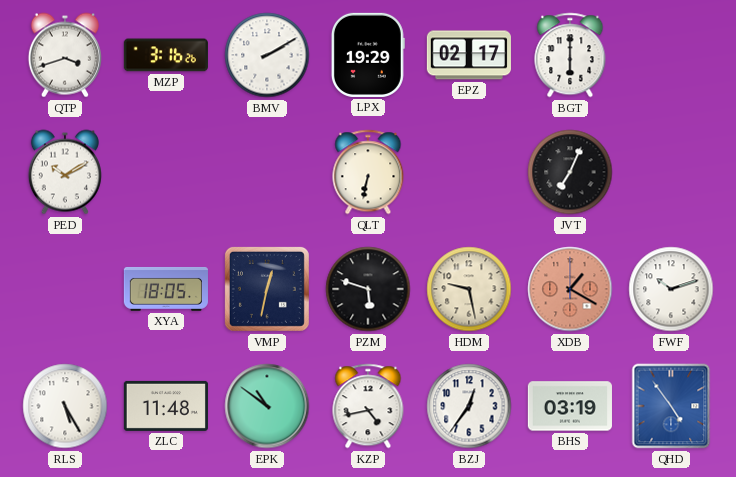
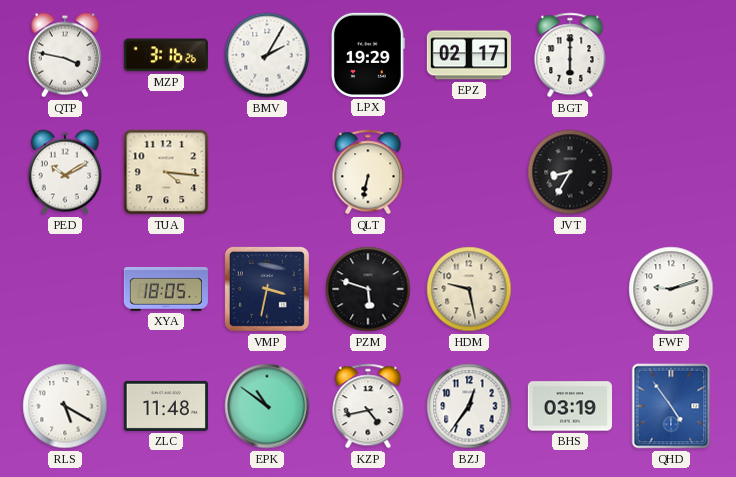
QTP: 3:42 -> 3:47
BMV: 2:10 -> 2:05
TUA: none -> 4:16
JVT: 7:04 -> 8:35
VMP: 12:32 -> 3:32
XDB: 1:20 -> none
FWF: 10:12 -> 9:12
RLS: 5:25 -> 5:20
